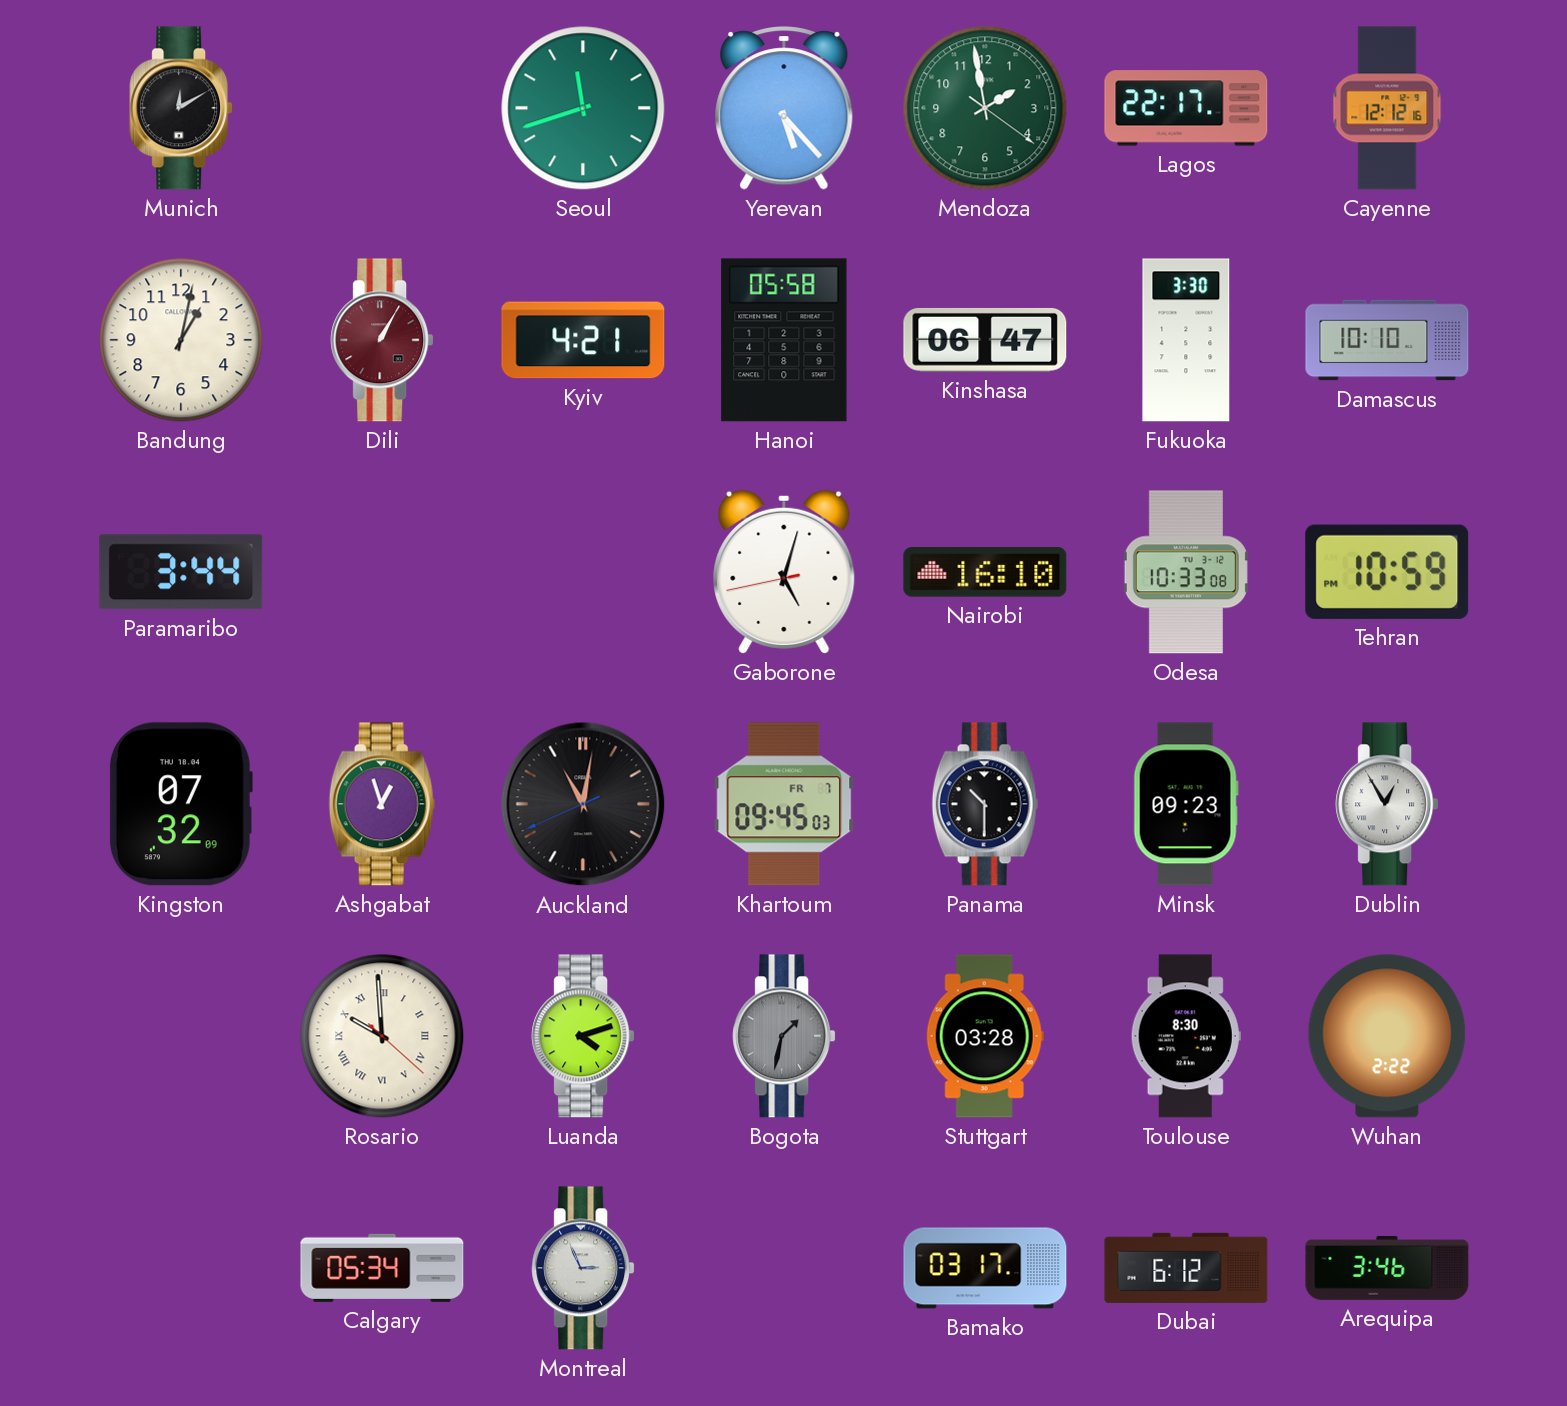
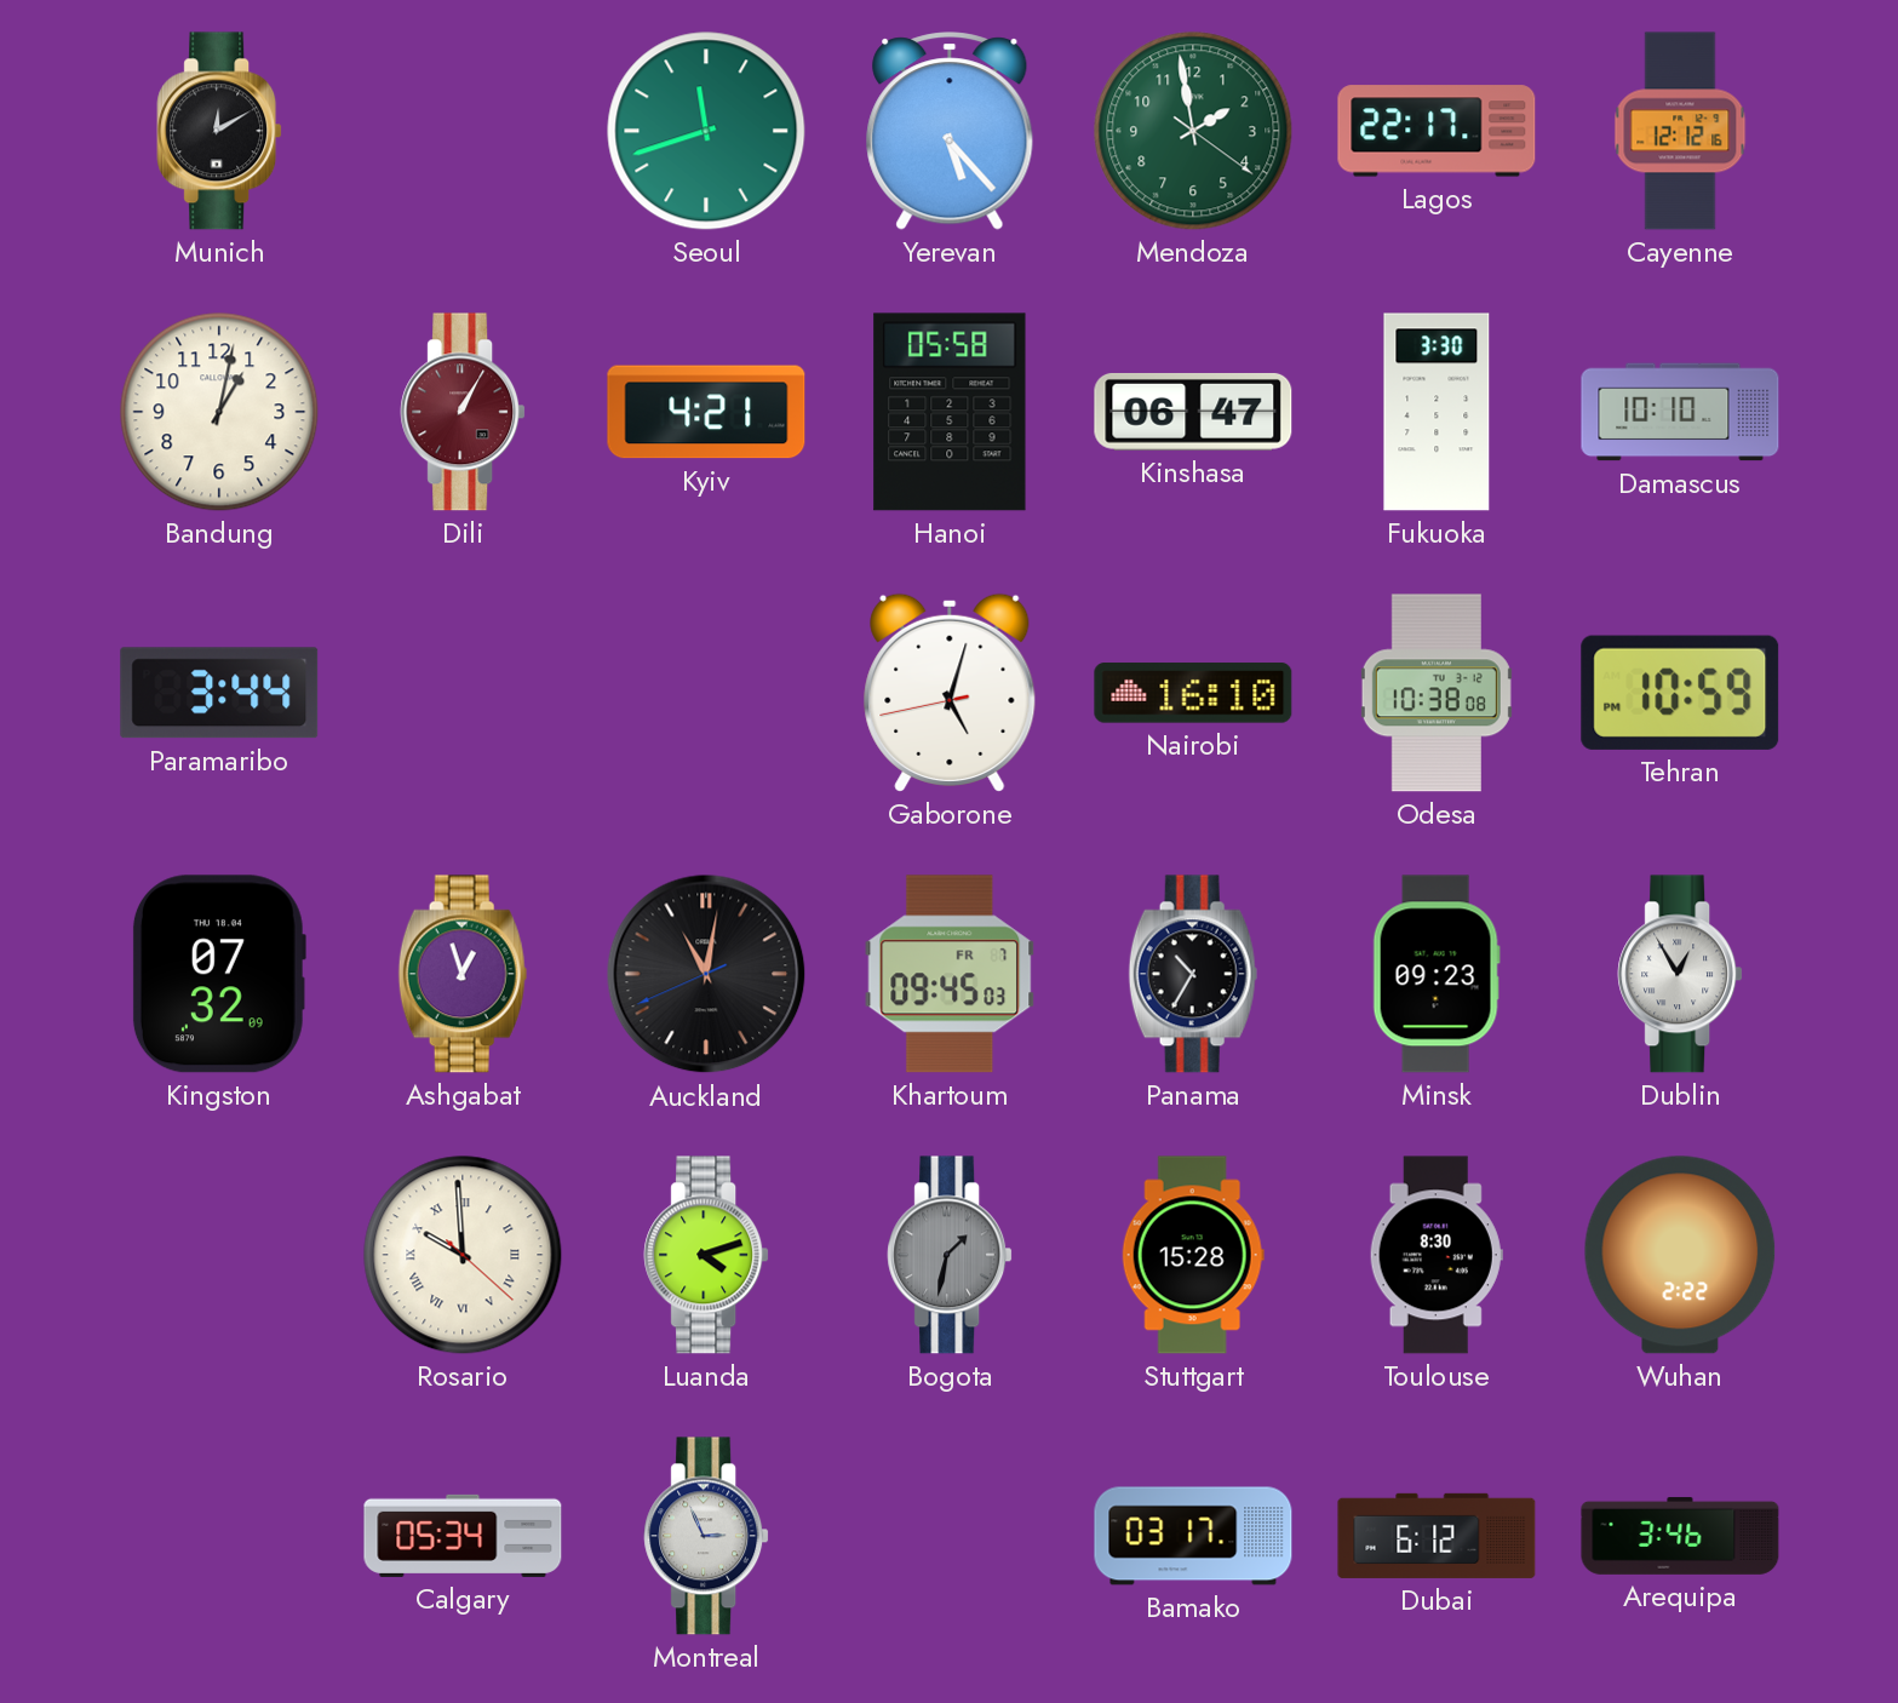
Odesa: 10:33 -> 10:38
Panama: 10:30 -> 10:35
Stuttgart: 03:28 -> 15:28
